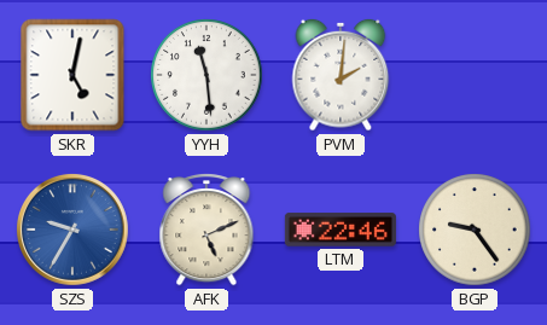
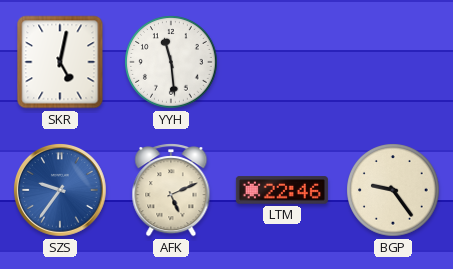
PVM: 2:01 -> none
SZS: 9:35 -> 9:36
